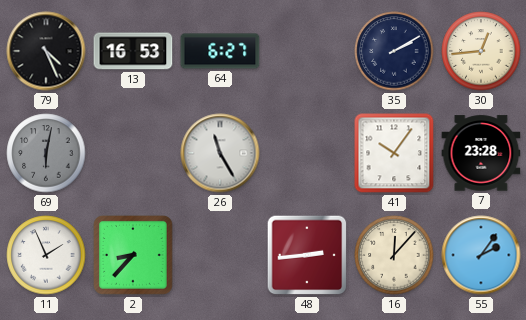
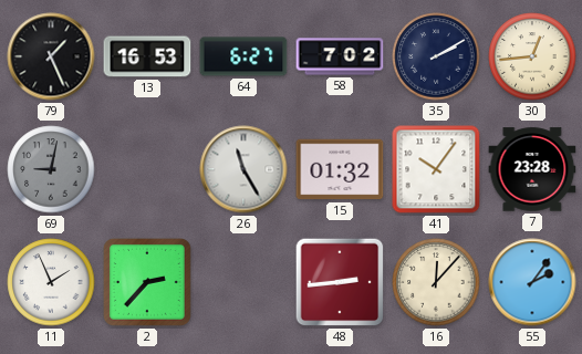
79: 4:26 -> 1:26
58: none -> 7:02
69: 6:02 -> 9:02
15: none -> 01:32
2: 8:37 -> 2:37
